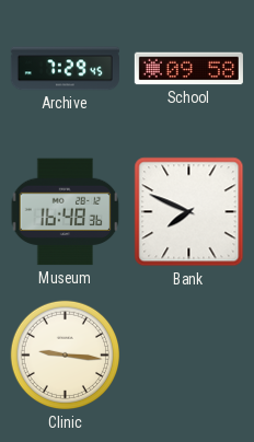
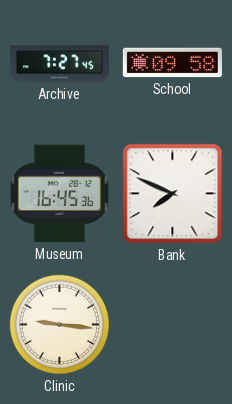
Archive: 7:29 -> 7:27
Museum: 16:48 -> 16:45
